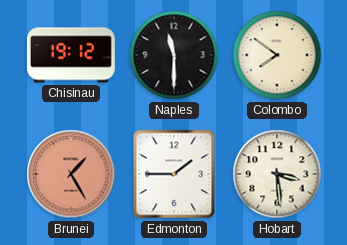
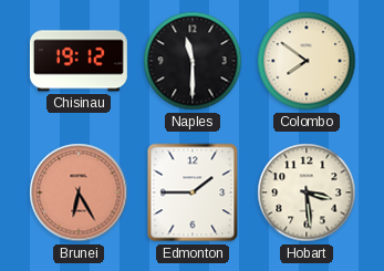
Brunei: 1:25 -> 6:25
